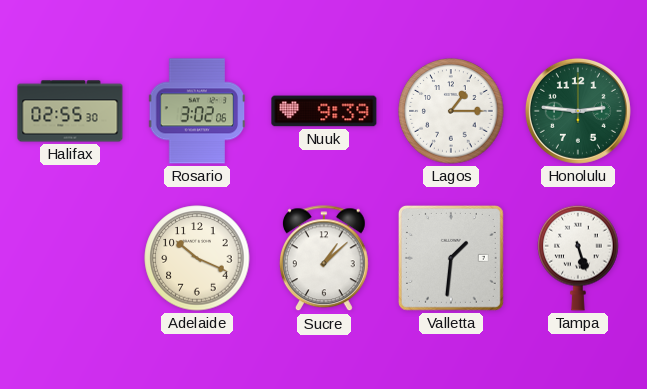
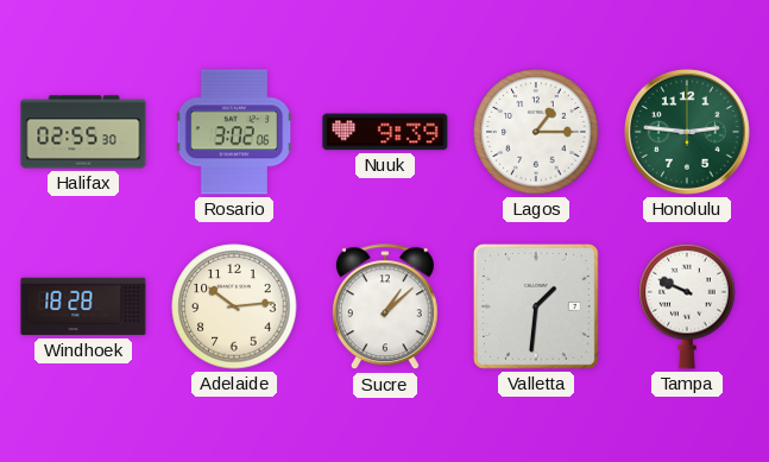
Windhoek: none -> 18:28
Adelaide: 10:19 -> 10:14
Tampa: 5:27 -> 9:49
